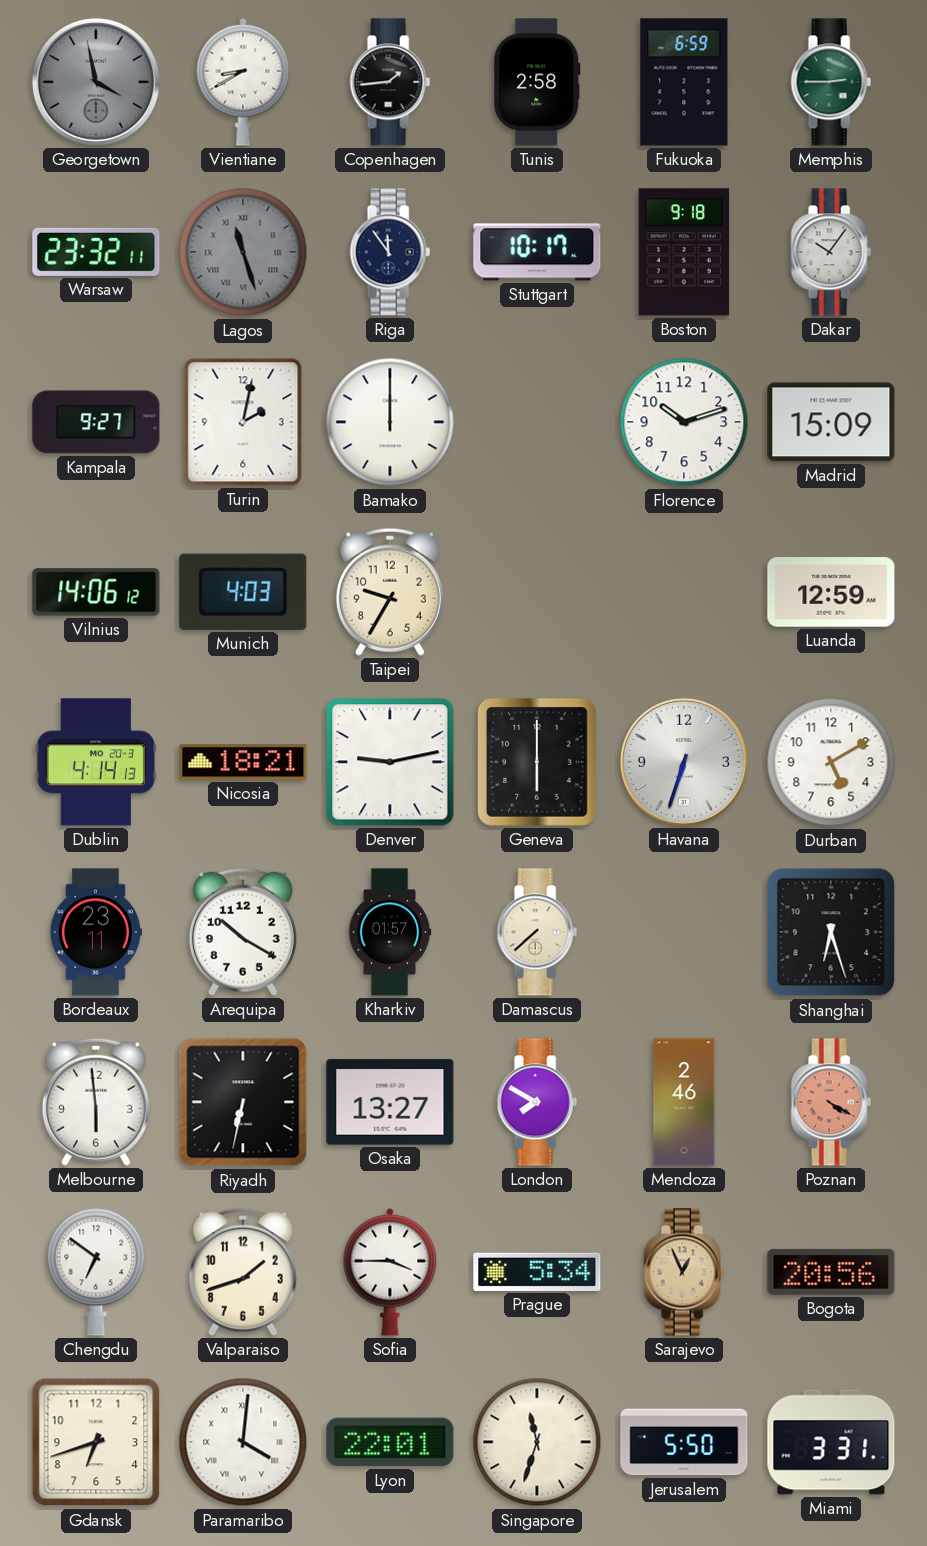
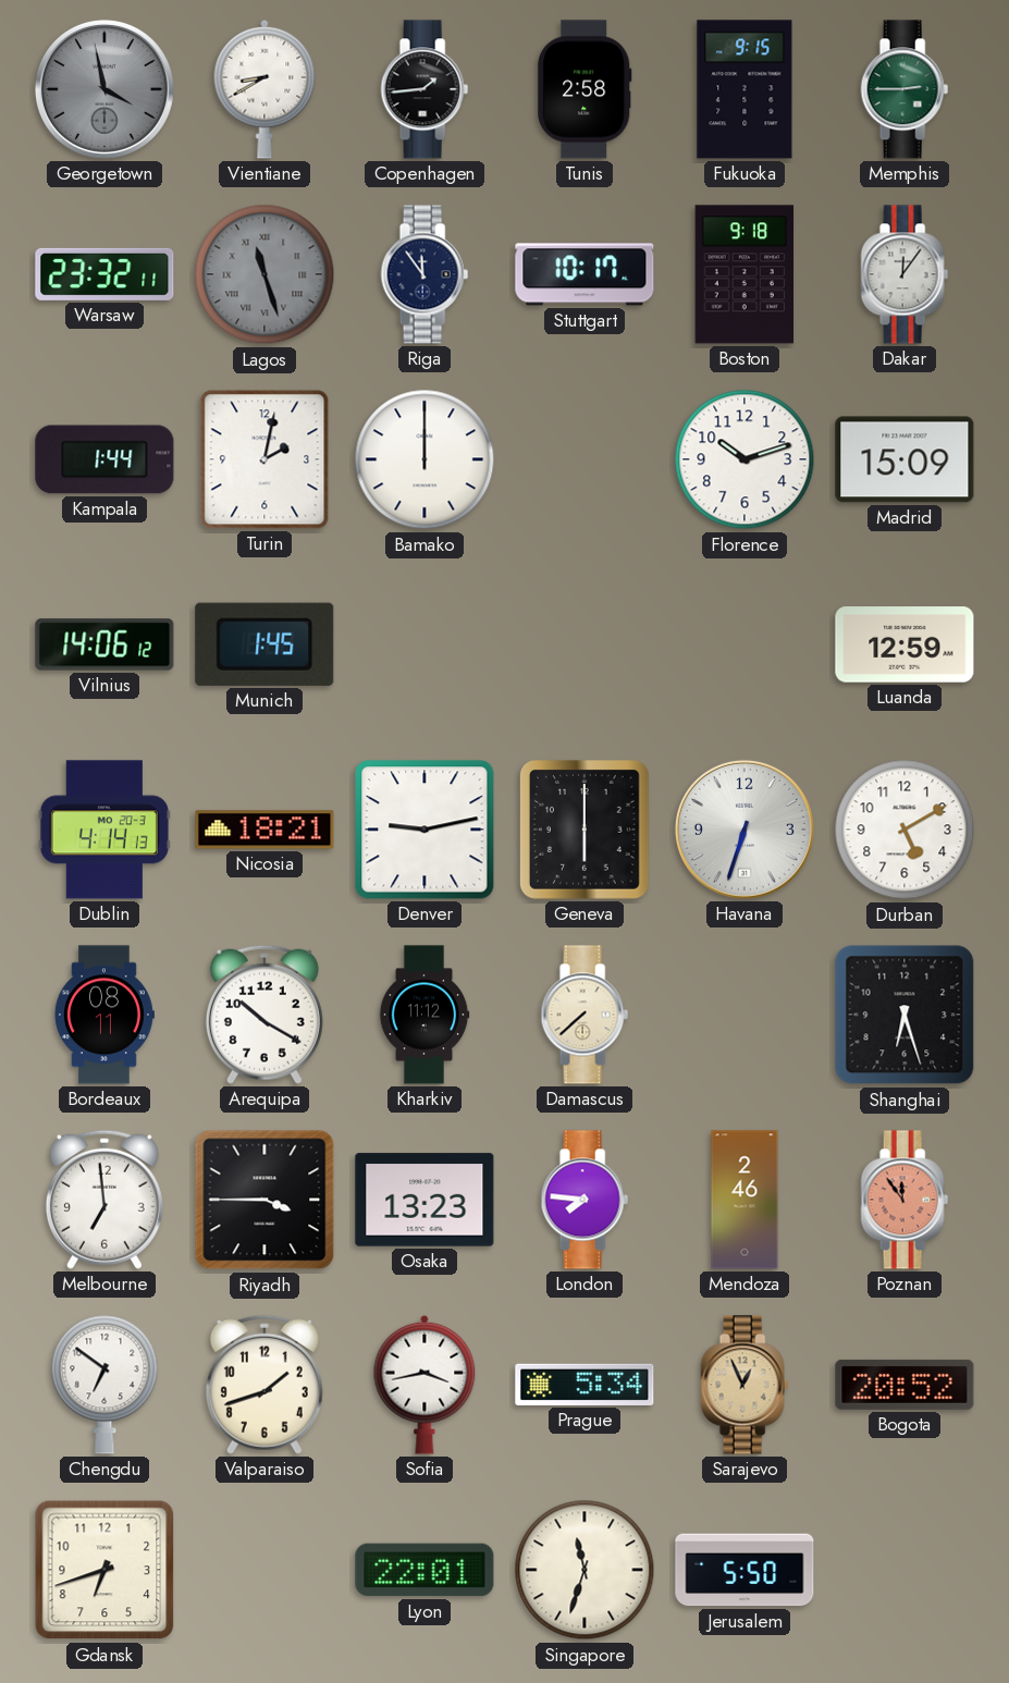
Fukuoka: 6:59 -> 9:15
Dakar: 10:06 -> 12:06
Kampala: 9:27 -> 1:44
Munich: 4:03 -> 1:45
Taipei: 9:35 -> none
Bordeaux: 23:11 -> 08:11
Kharkiv: 01:57 -> 11:12
Melbourne: 5:59 -> 6:59
Riyadh: 6:32 -> 3:45
Osaka: 13:27 -> 13:23
London: 7:50 -> 7:46
Poznan: 4:20 -> 11:54
Sofia: 3:45 -> 3:43
Bogota: 20:56 -> 20:52
Paramaribo: 4:01 -> none
Miami: 3:31 -> none
